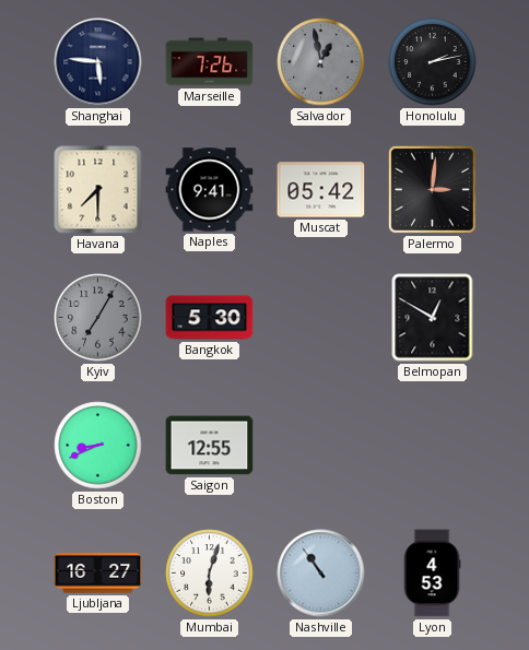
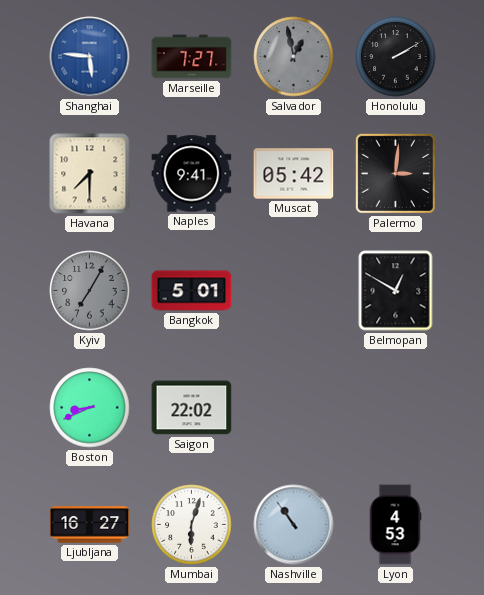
Shanghai dial: navy -> blue
Marseille: 7:26 -> 7:27
Honolulu: 2:13 -> 2:10
Bangkok: 5:30 -> 5:01
Saigon: 12:55 -> 22:02
